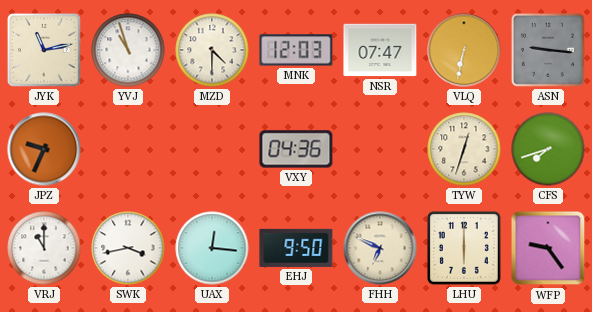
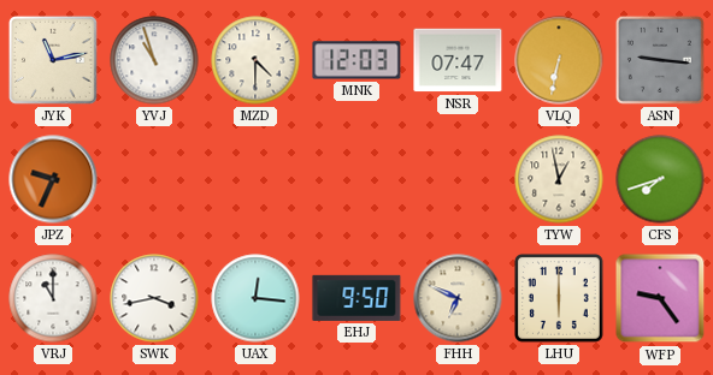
VXY: 04:36 -> none
TYW: 12:33 -> 12:58
